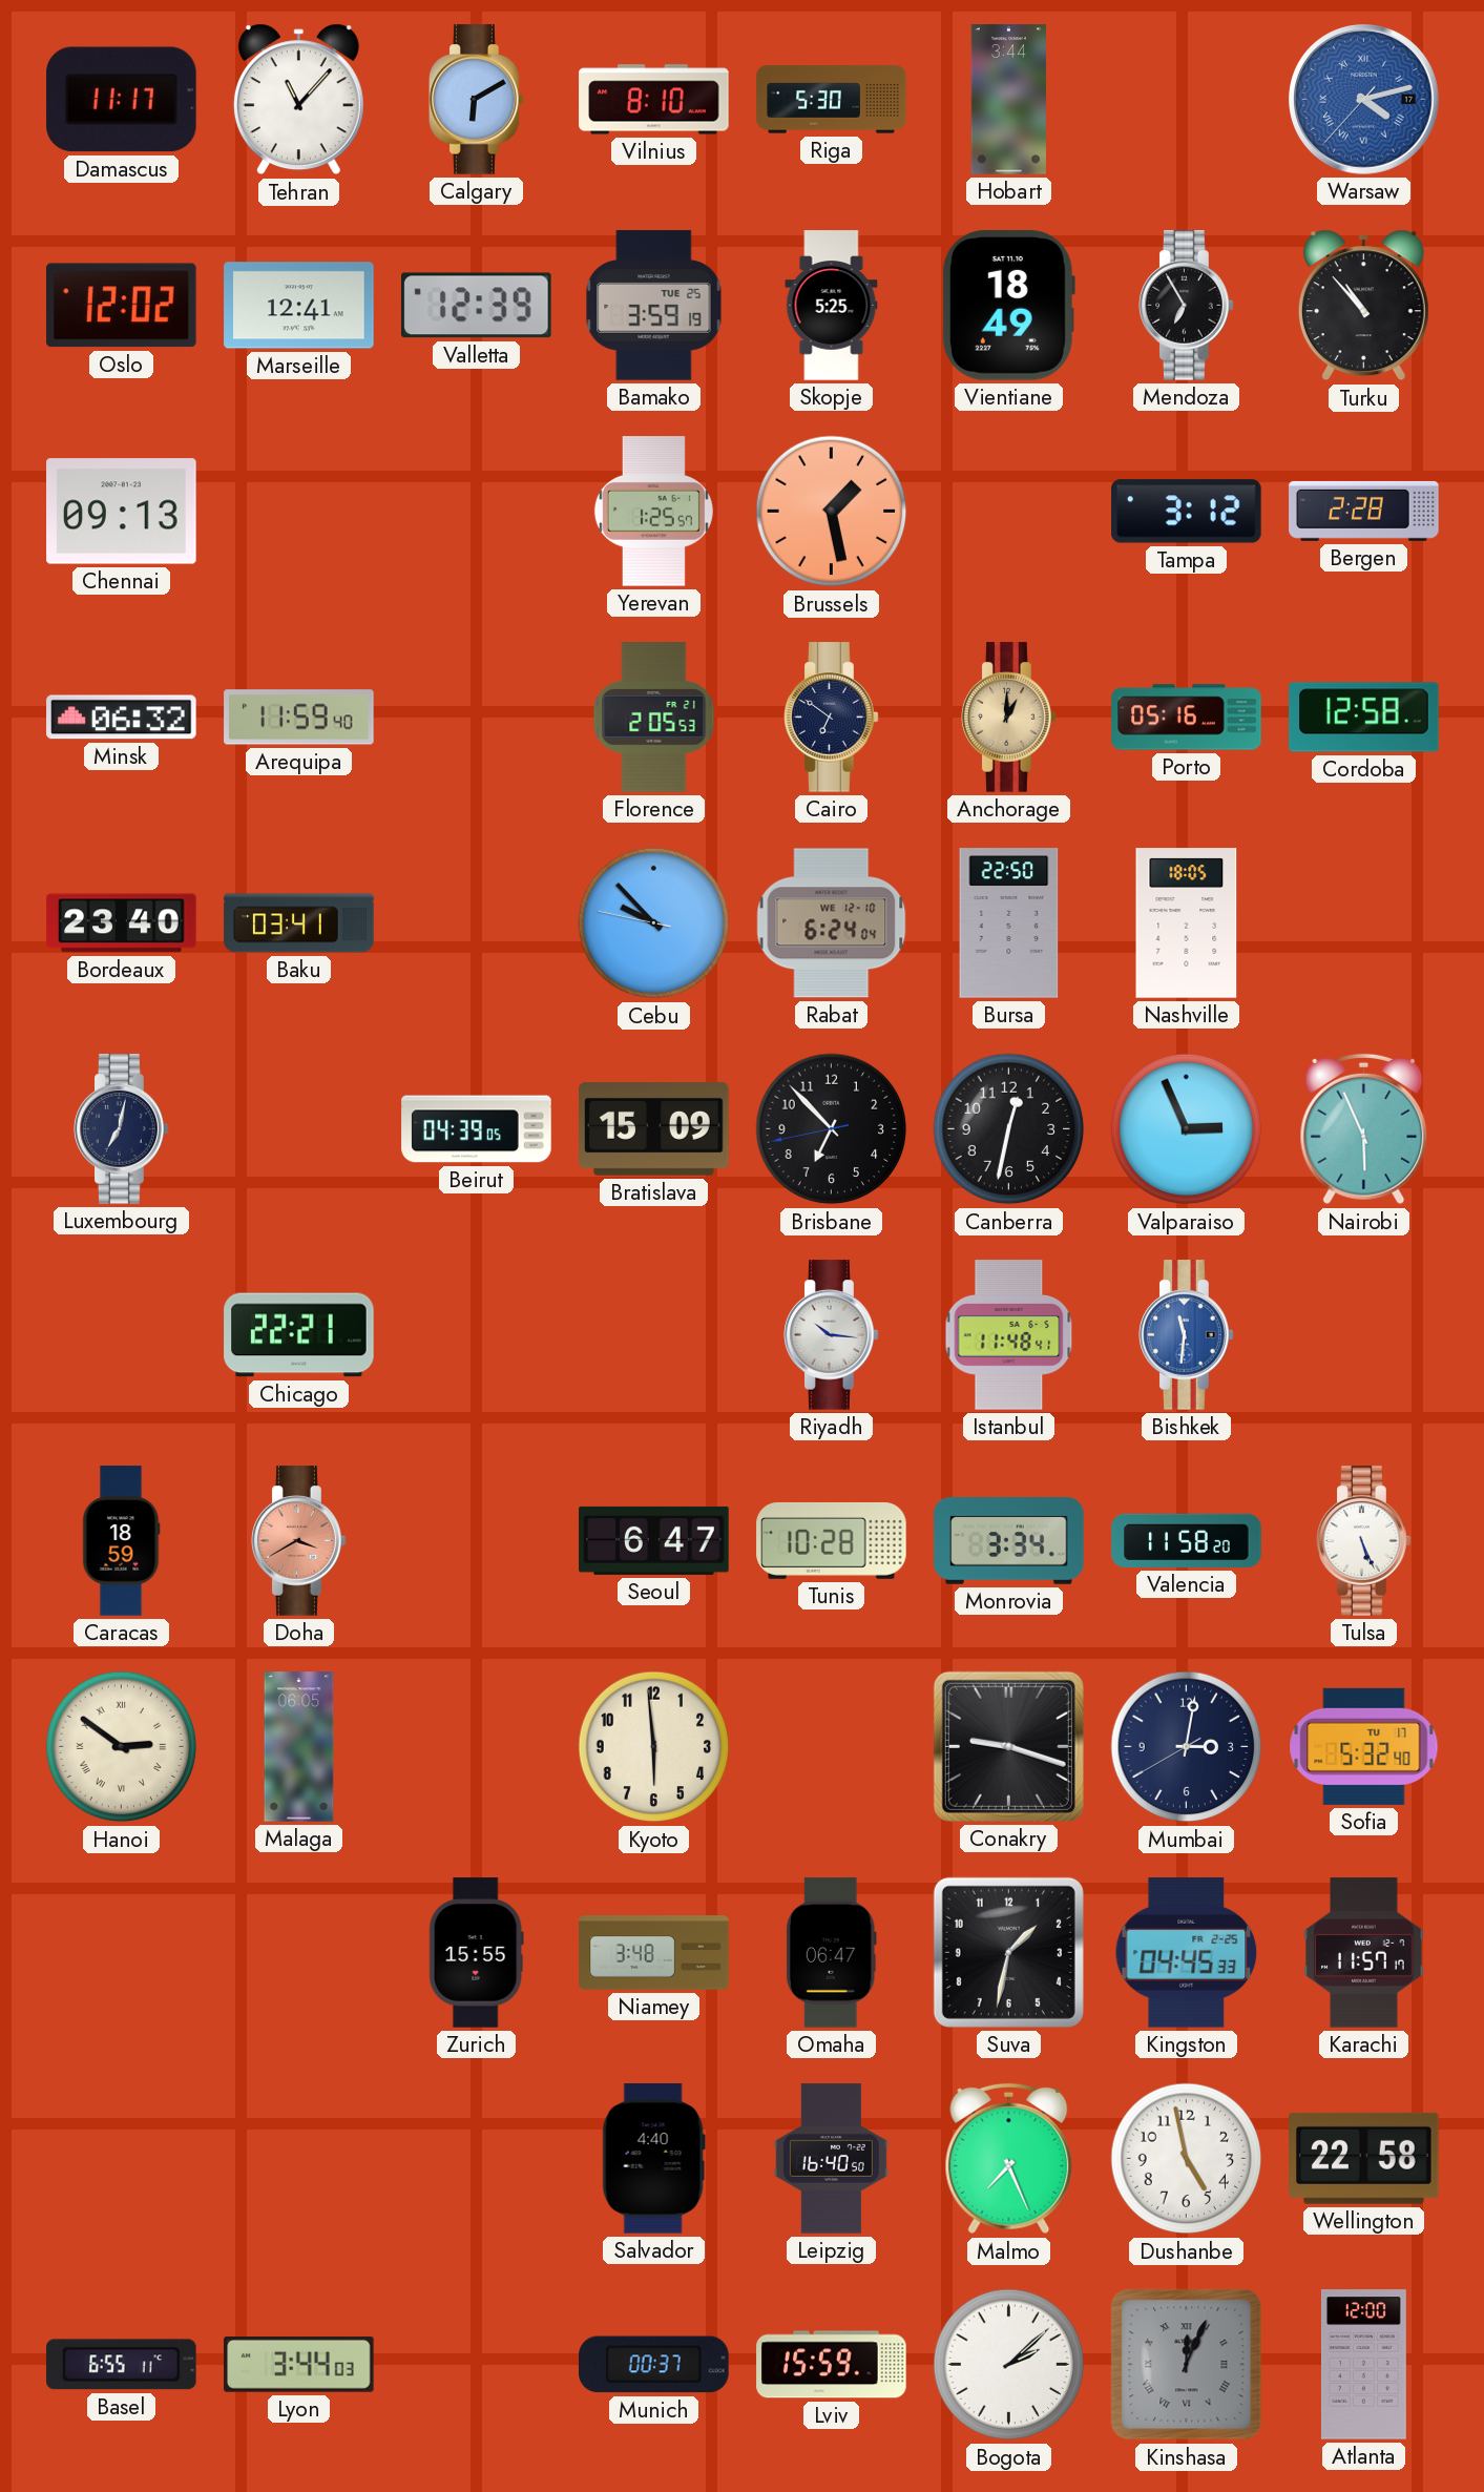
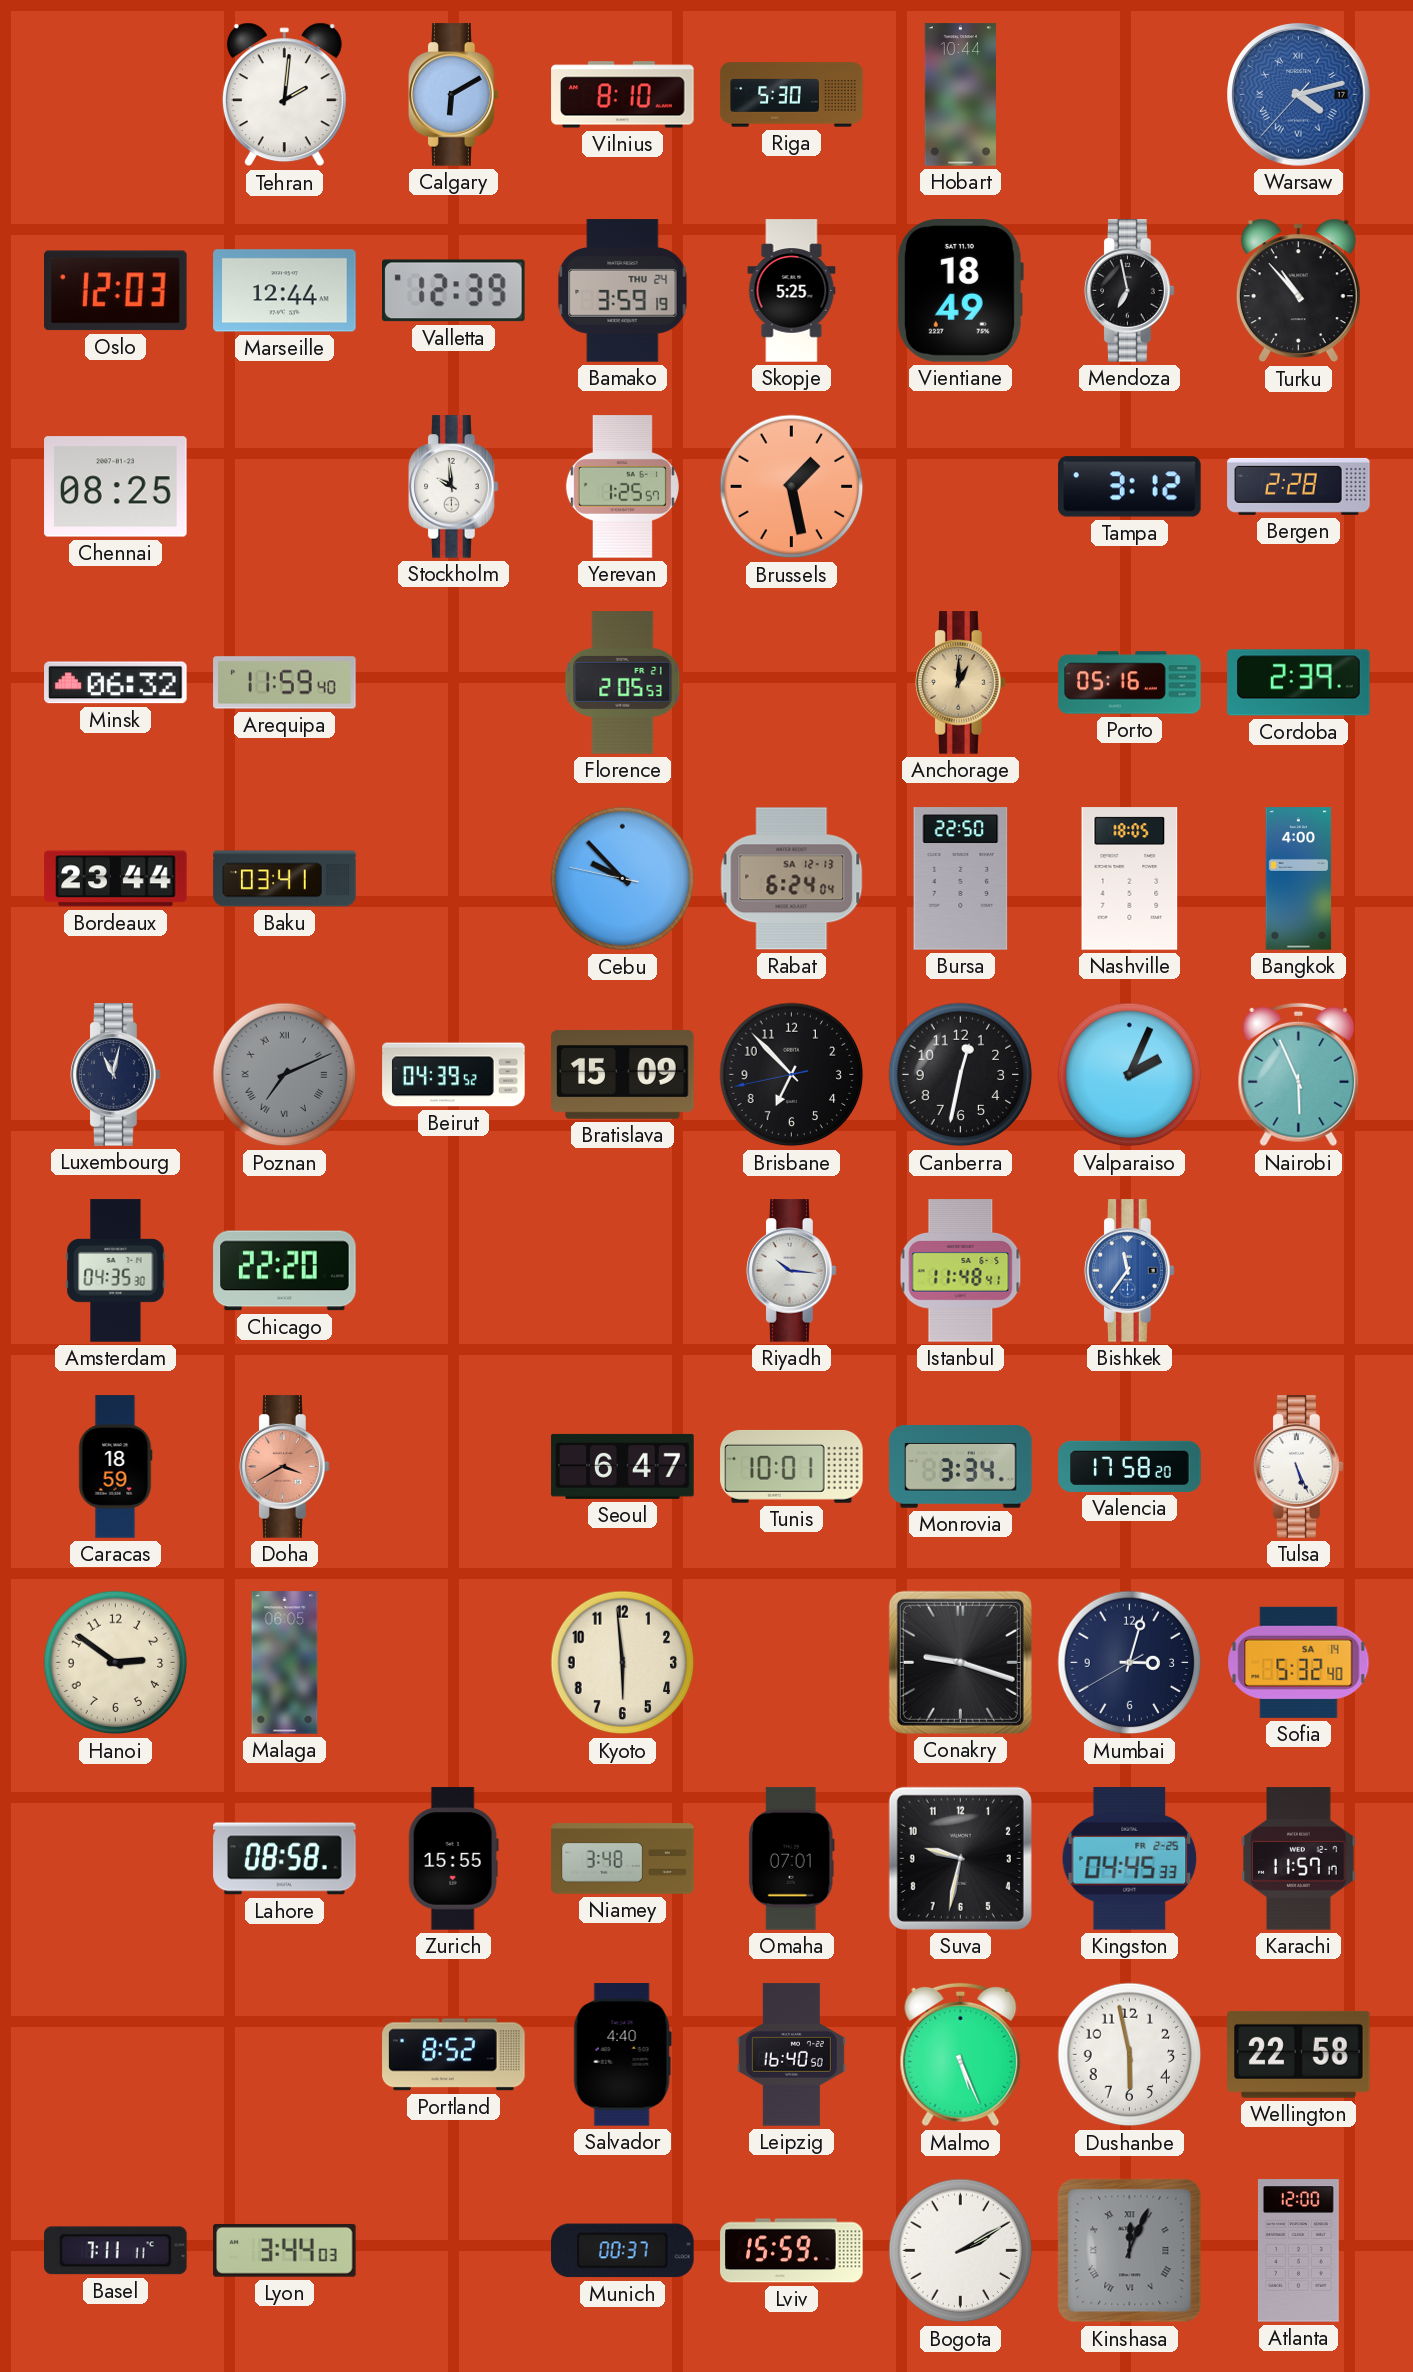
Damascus: 11:17 -> none
Tehran: 11:07 -> 2:01
Hobart: 3:44 -> 10:44
Oslo: 12:02 -> 12:03
Marseille: 12:41 -> 12:44
Bamako date: TUE 25 -> THU 24
Mendoza: 6:55 -> 6:58
Chennai: 09:13 -> 08:25
Stockholm: none -> 9:59
Cairo: 6:51 -> none
Cordoba: 12:58 -> 2:39
Bordeaux: 23:40 -> 23:44
Rabat date: WE 12-10 -> SA 12-13
Bangkok: none -> 4:00
Luxembourg: 7:02 -> 11:02
Poznan: none -> 7:11
Beirut: 04:39:05 -> 04:39:52
Valparaiso: 2:56 -> 2:04
Amsterdam: none -> 04:35
Chicago: 22:21 -> 22:20
Bishkek: 11:31 -> 11:36
Tunis: 10:28 -> 10:01
Valencia: 11:58 -> 17:58
Hanoi numerals: Roman -> Arabic
Mumbai: 3:01 -> 3:02
Sofia date: TU 17 -> SA 14
Lahore: none -> 08:58
Omaha: 06:47 -> 07:01
Suva: 1:32 -> 9:32
Portland: none -> 8:52
Malmo: 7:26 -> 5:26
Dushanbe: 4:58 -> 5:58
Basel: 6:55 -> 7:11
Bogota: 2:08 -> 2:10
